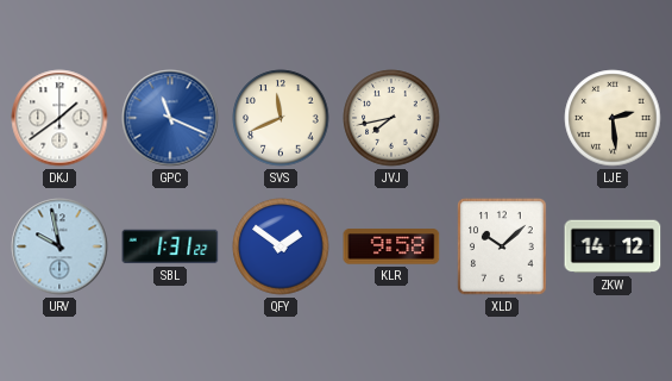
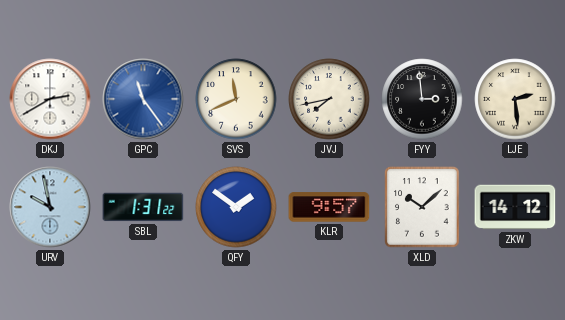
DKJ: 1:39 -> 2:40
GPC: 11:19 -> 11:24
FYY: none -> 2:59
KLR: 9:58 -> 9:57
